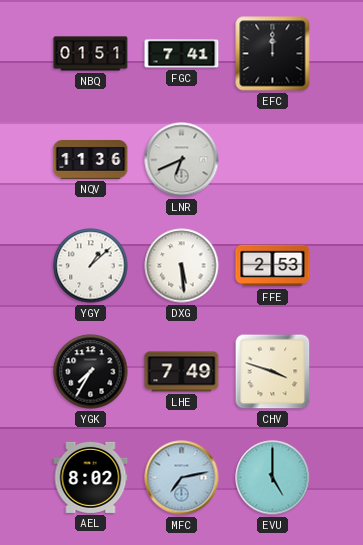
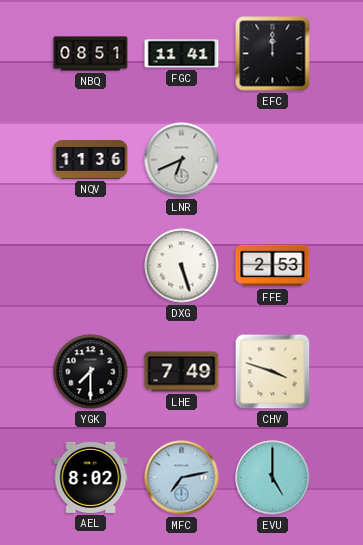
NBQ: 01:51 -> 08:51
FGC: 7:41 -> 11:41
YGY: 1:08 -> none
DXG: 5:29 -> 5:27
YGK: 7:35 -> 7:30
